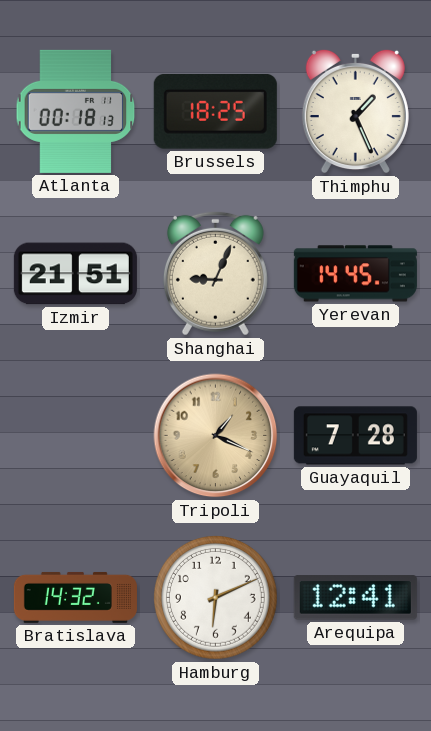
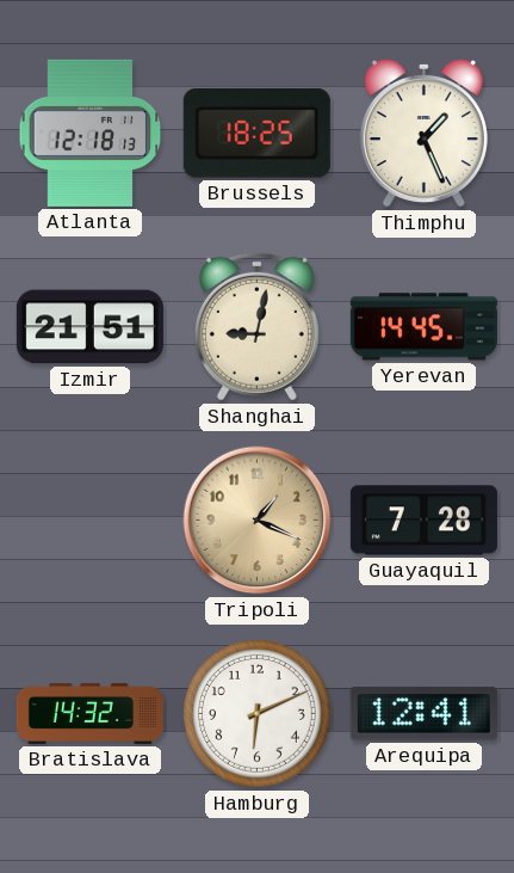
Atlanta: 00:18 -> 12:18
Shanghai: 9:04 -> 9:02
